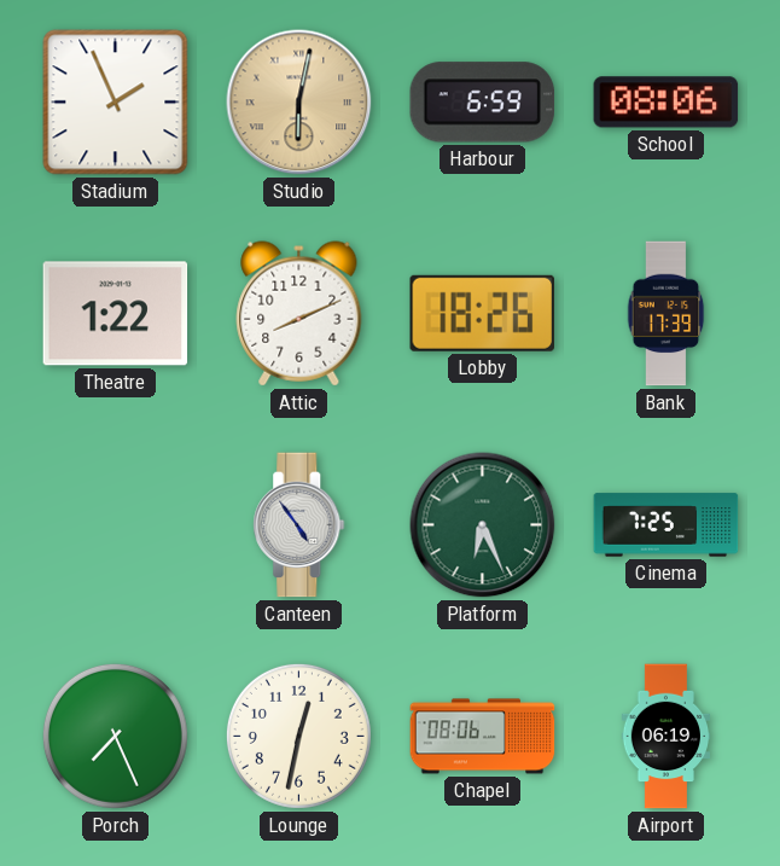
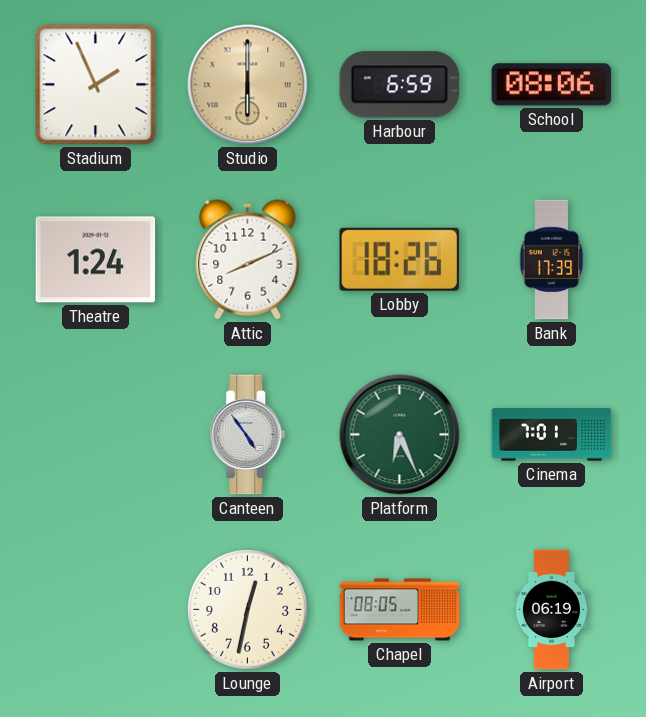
Studio: 6:02 -> 6:00
Theatre: 1:22 -> 1:24
Cinema: 7:25 -> 7:01
Porch: 7:26 -> none
Chapel: 08:06 -> 08:05
